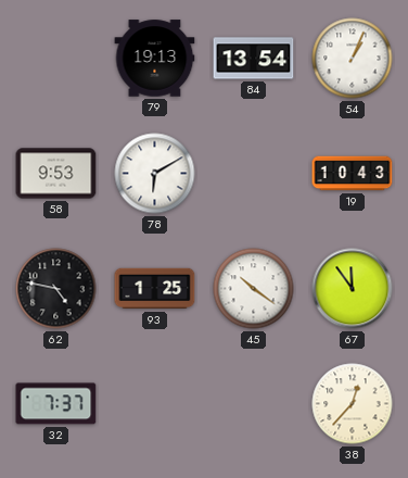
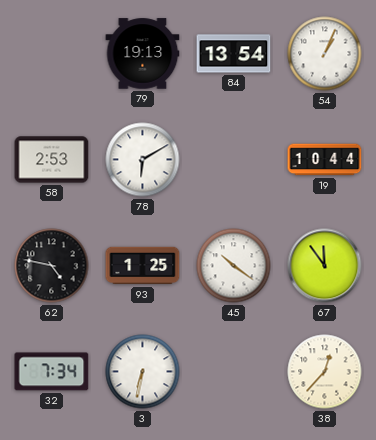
58: 9:53 -> 2:53
19: 10:43 -> 10:44
32: 7:37 -> 7:34
3: none -> 6:32
